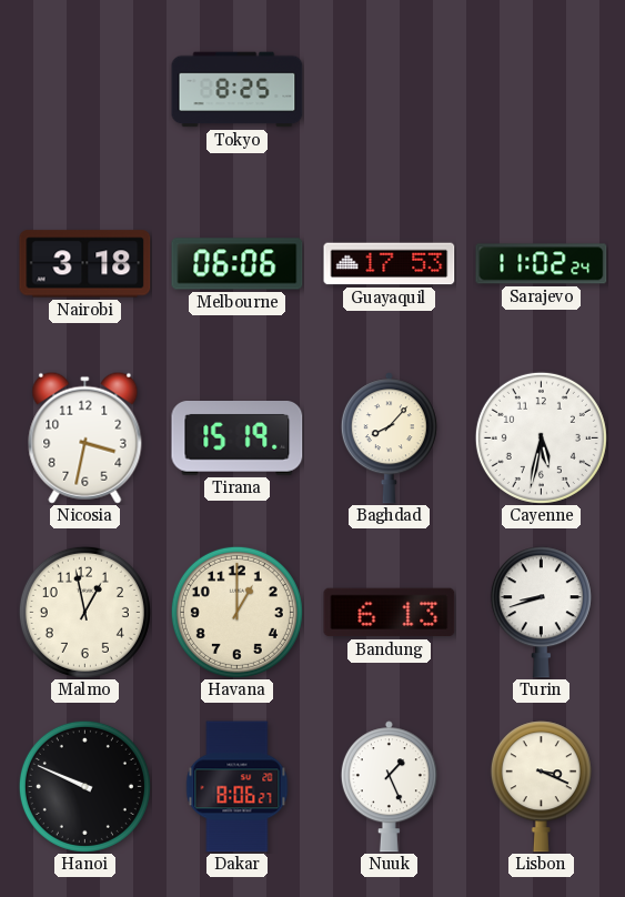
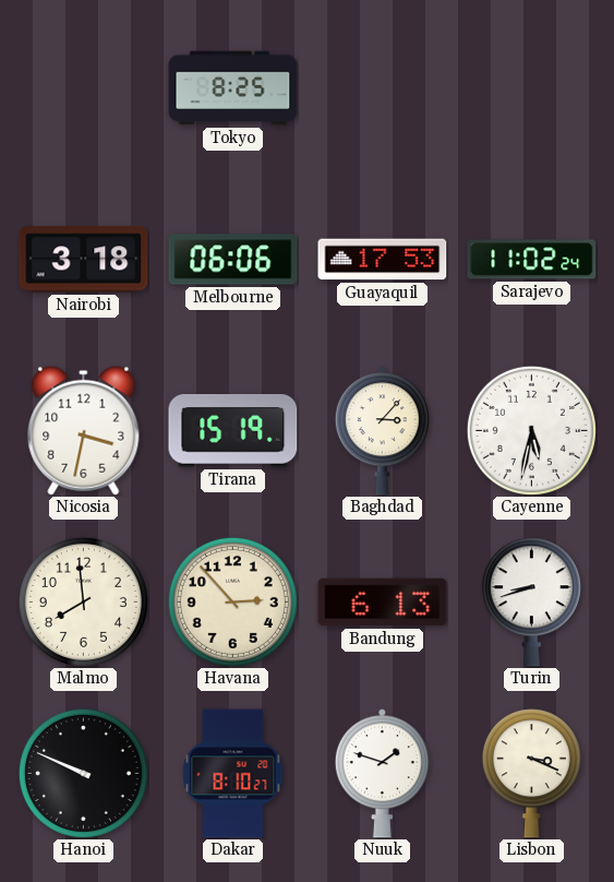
Baghdad: 8:07 -> 3:07
Malmo: 12:58 -> 7:59
Havana: 1:00 -> 2:53
Dakar: 8:06 -> 8:10
Nuuk: 1:26 -> 1:48
